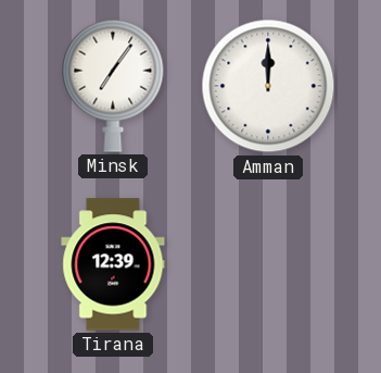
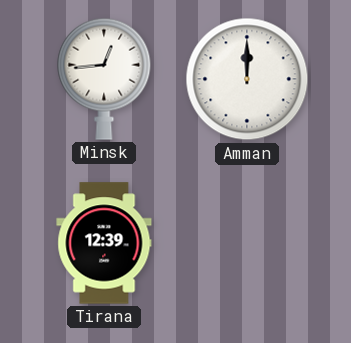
Minsk: 7:06 -> 12:44
